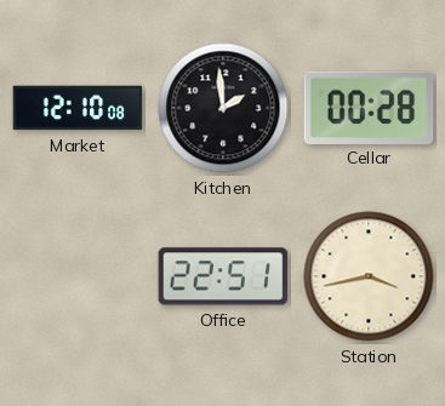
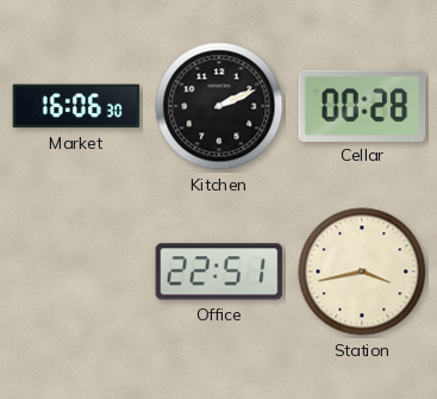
Market: 12:10 -> 16:06
Kitchen: 1:59 -> 2:11
